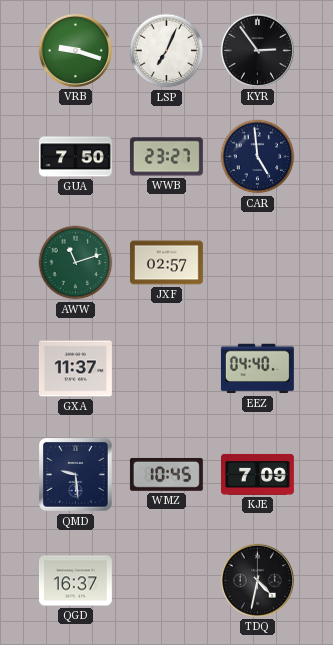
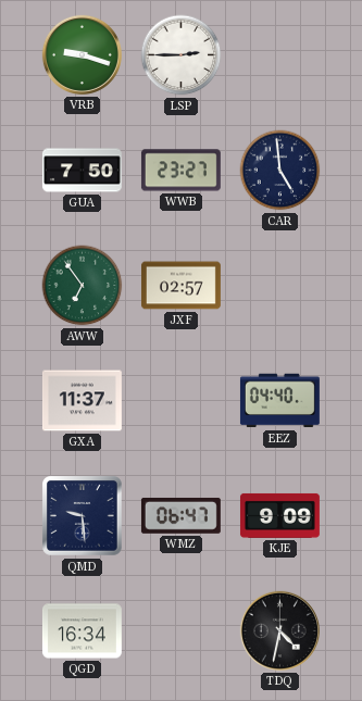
LSP: 7:04 -> 2:45
KYR: 2:54 -> none
AWW: 11:12 -> 6:54
WMZ: 10:45 -> 06:47
KJE: 7:09 -> 9:09
QGD: 16:37 -> 16:34
